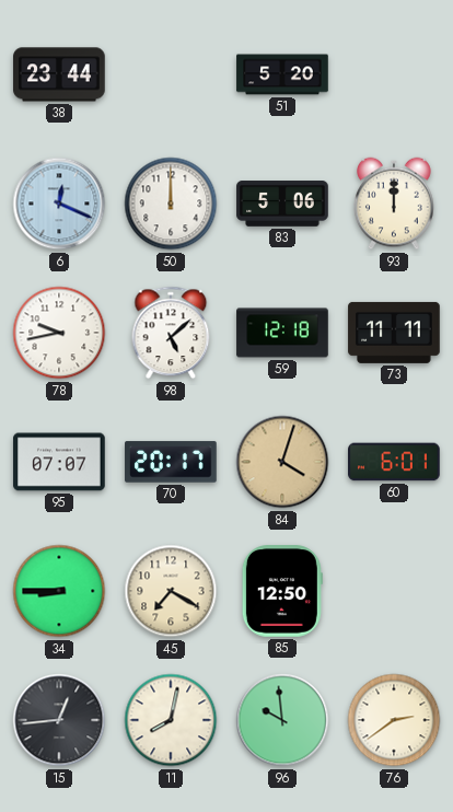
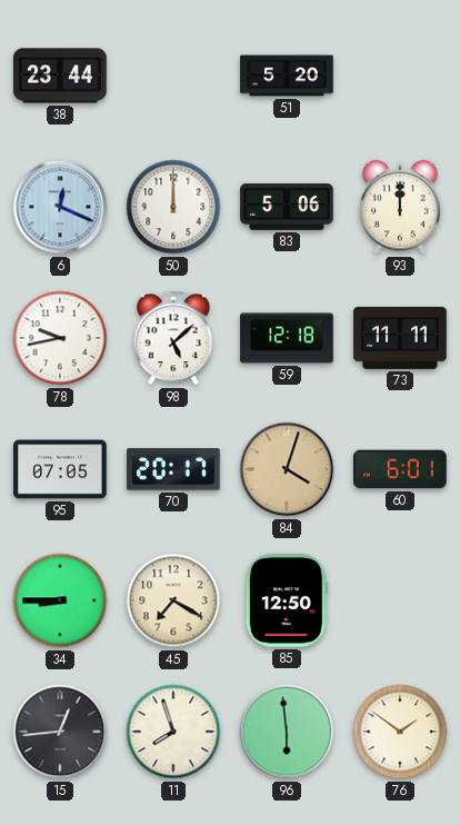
95: 07:07 -> 07:05
11: 8:02 -> 7:57
96: 9:59 -> 5:59
76: 2:39 -> 1:51
